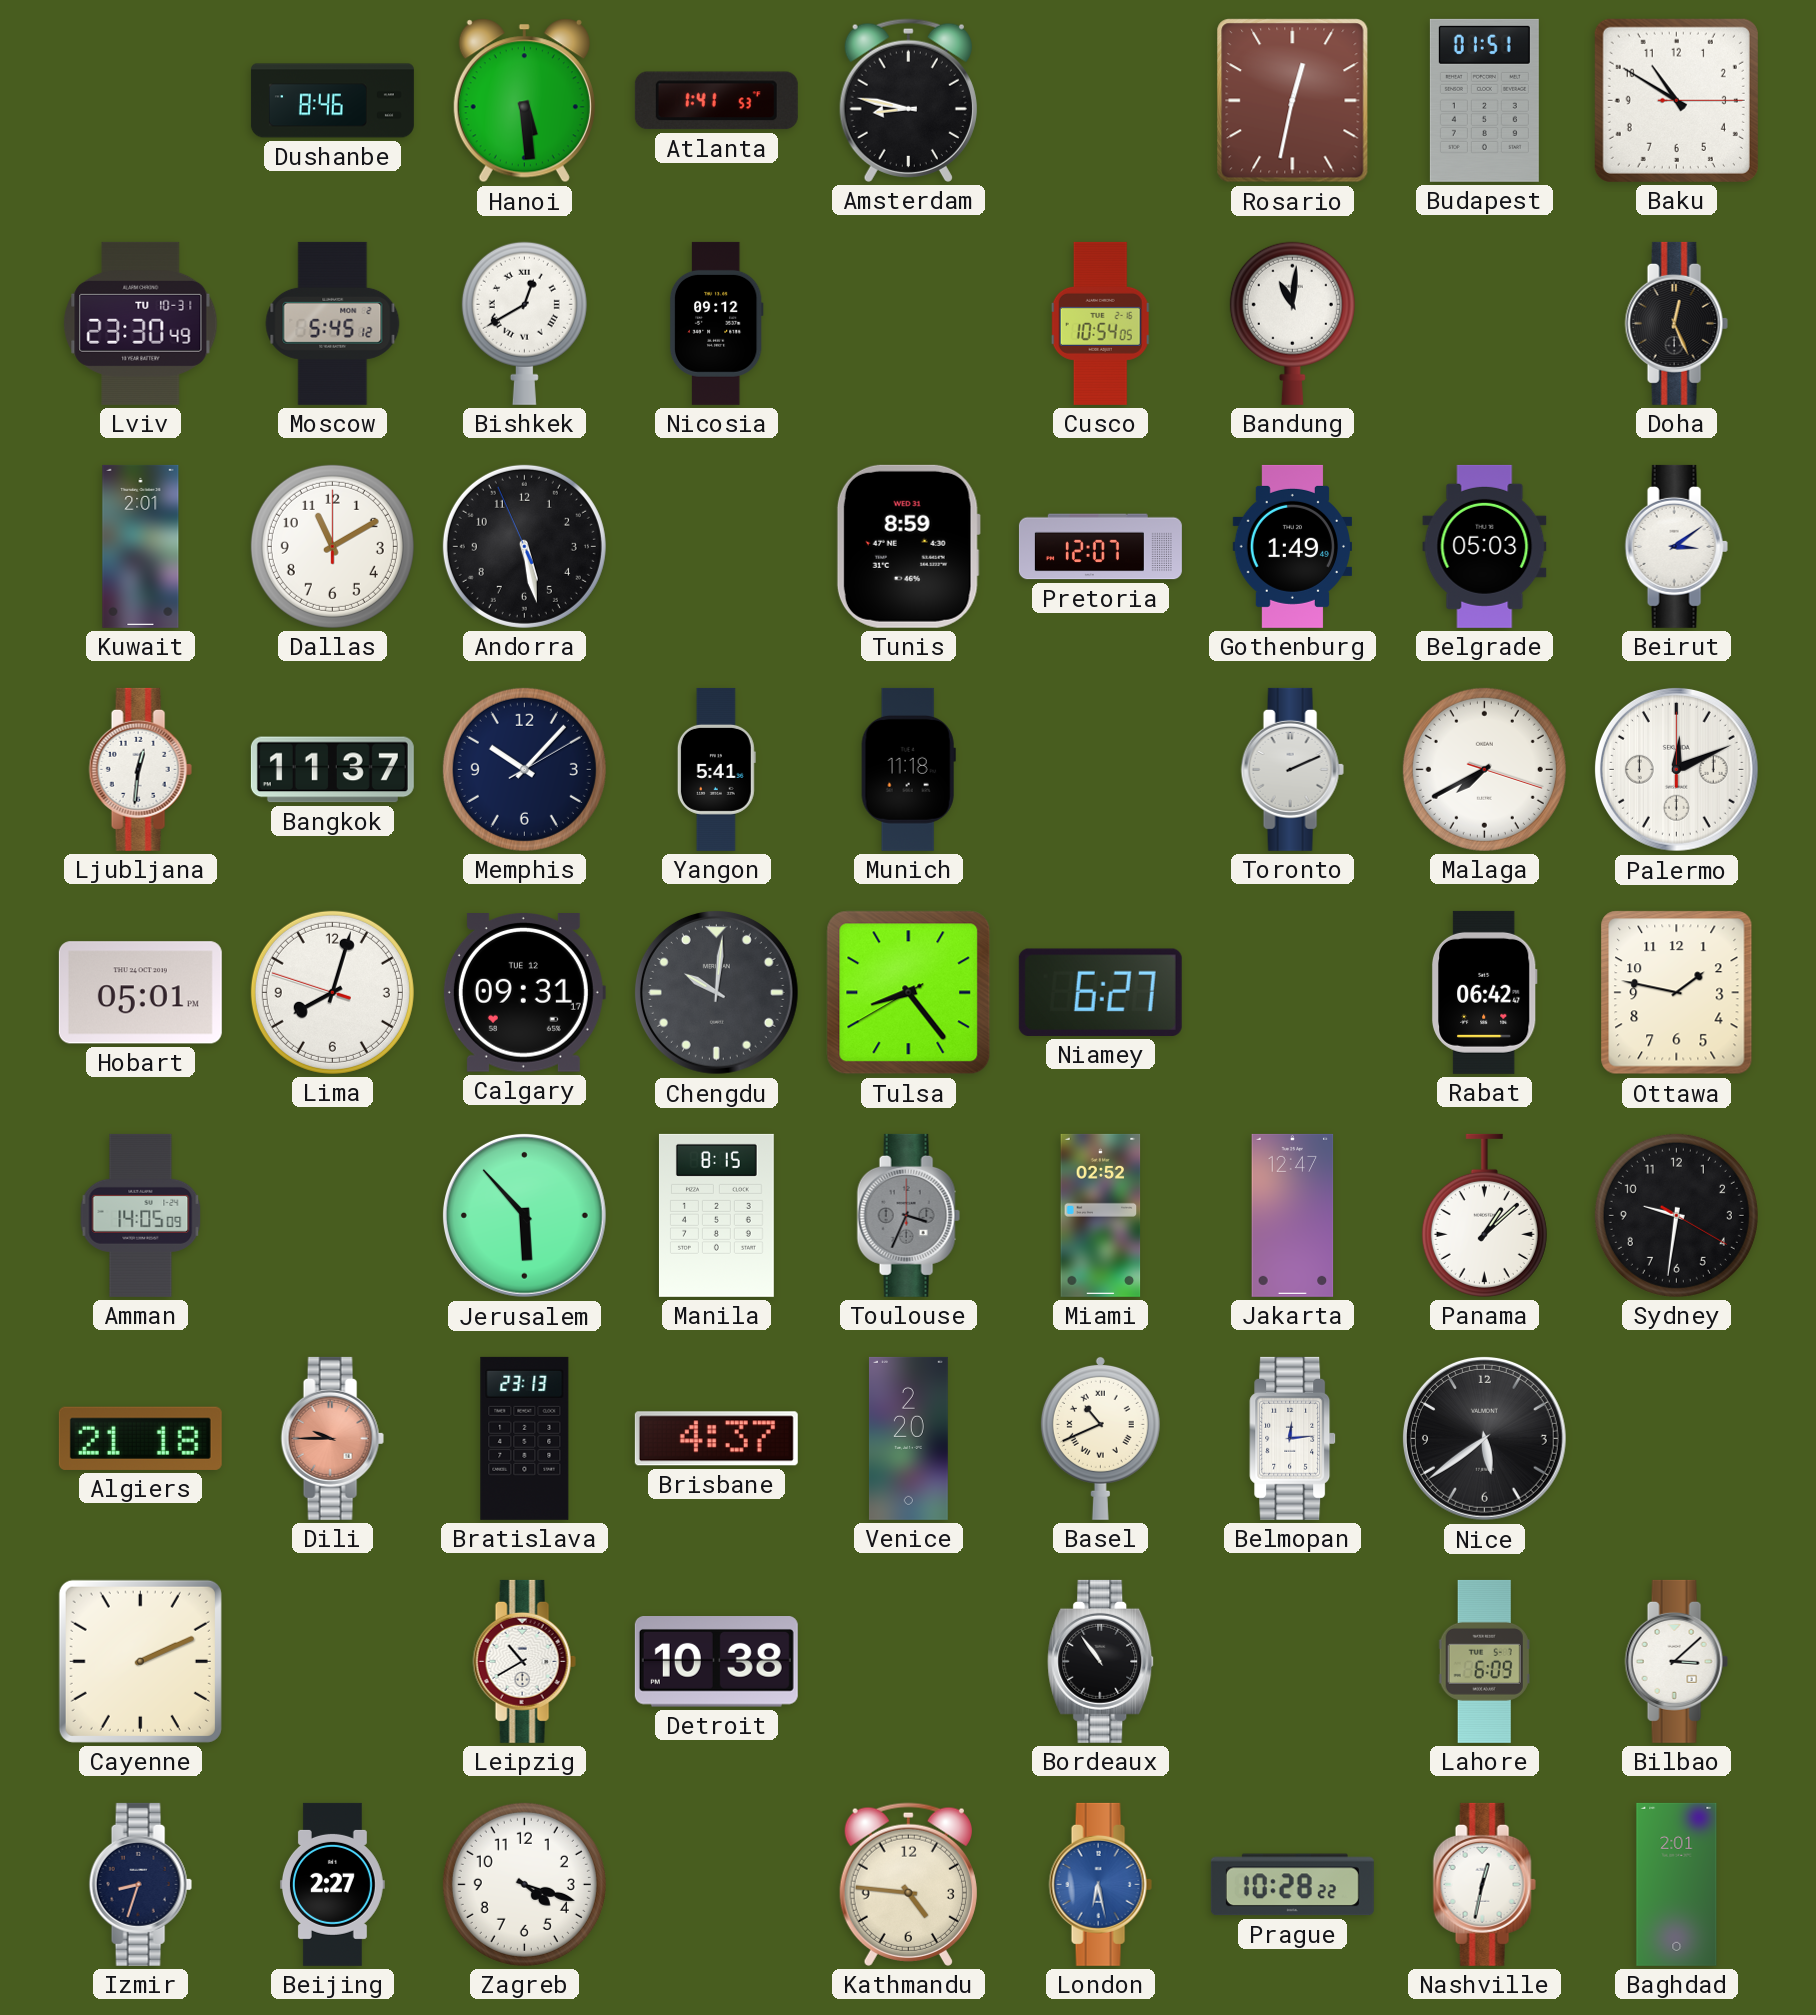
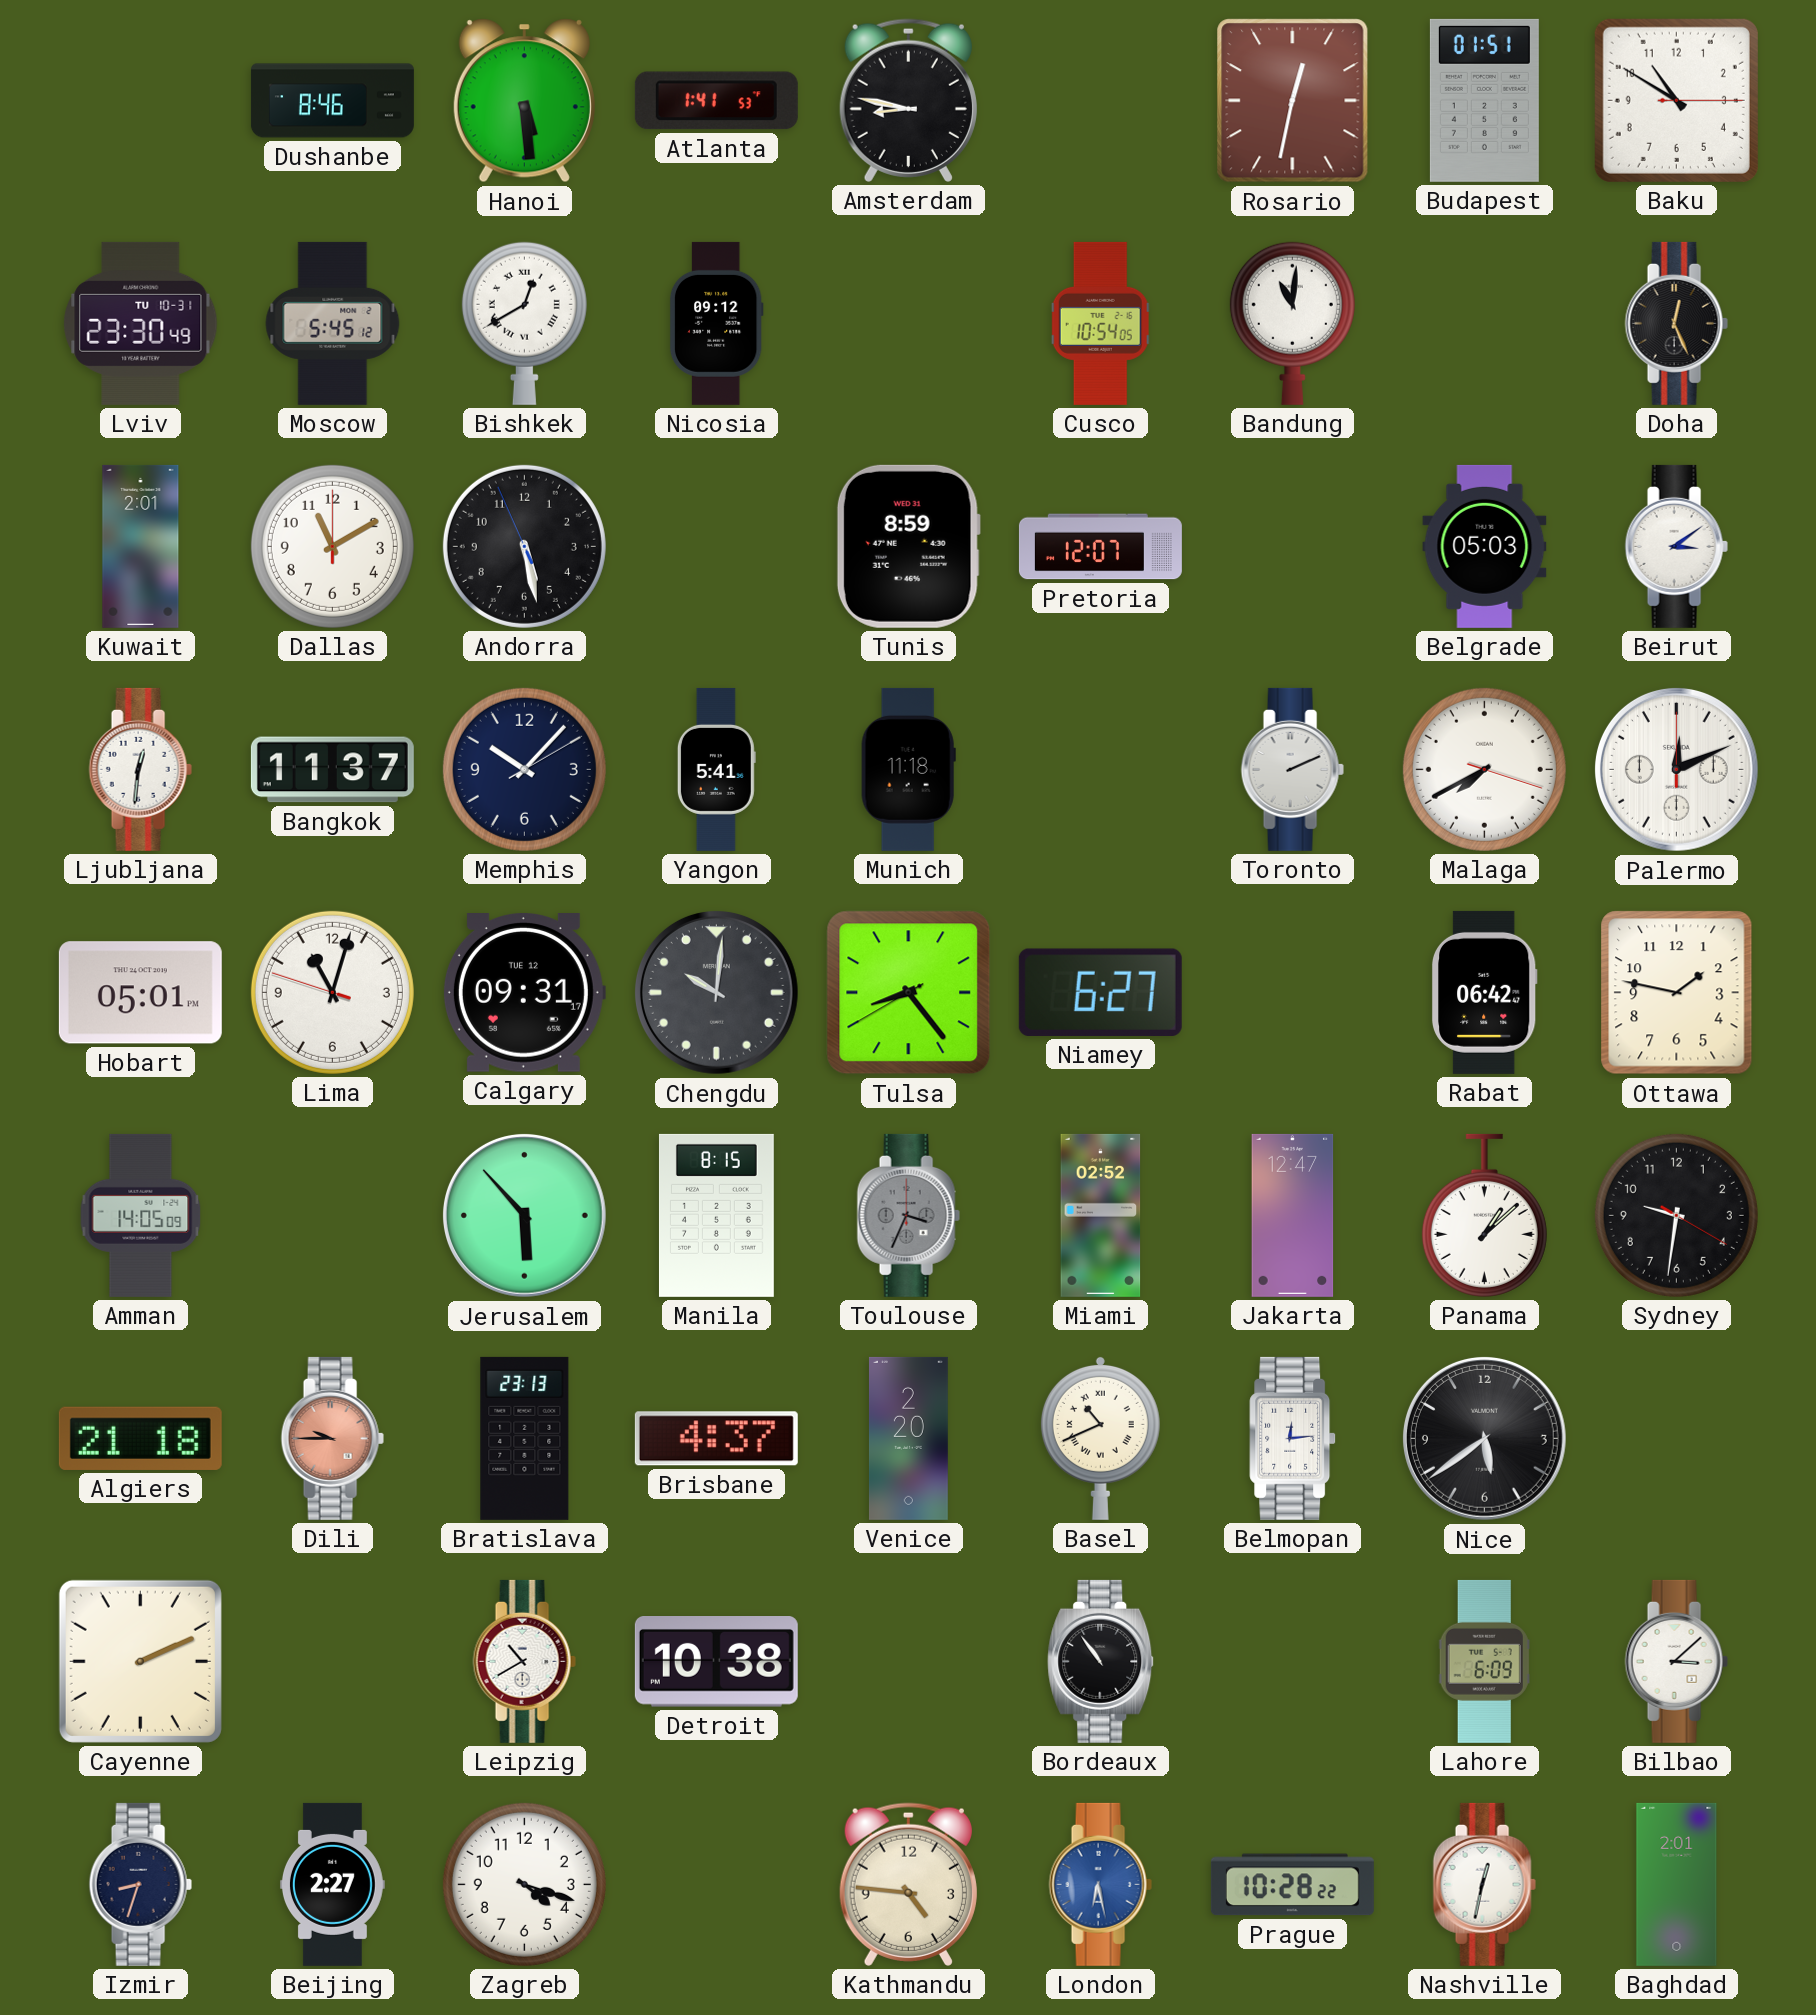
Gothenburg: 1:49 -> none
Lima: 8:02 -> 11:02
